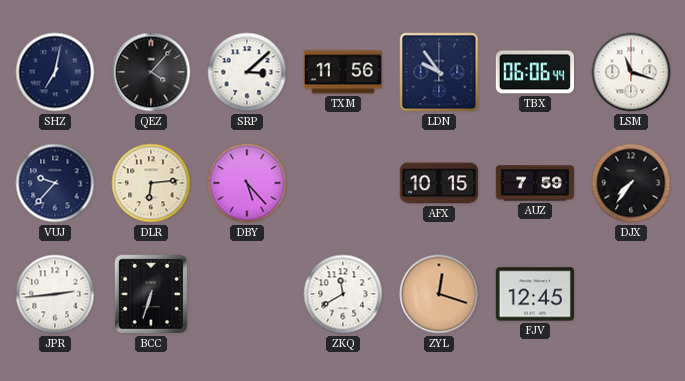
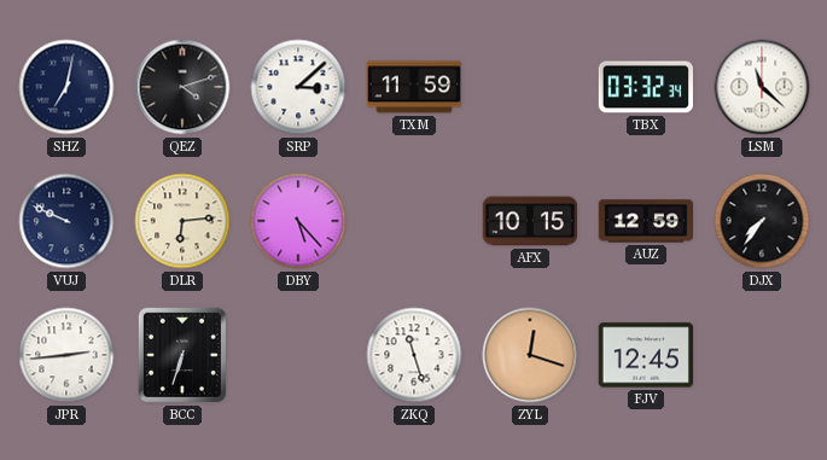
QEZ: 4:07 -> 4:12
TXM: 11:56 -> 11:59
LDN: 9:54 -> none
TBX: 06:06 -> 03:32
LSM: 11:18 -> 11:22
VUJ: 9:37 -> 9:49
AUZ: 7:59 -> 12:59
ZKQ: 11:40 -> 11:27
